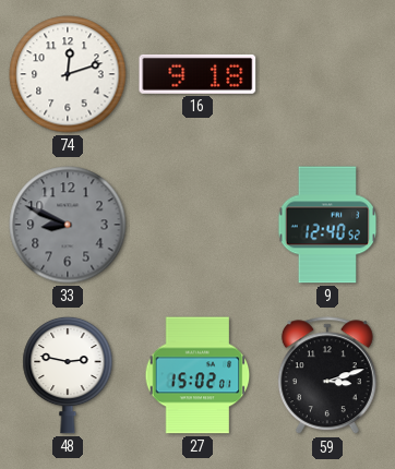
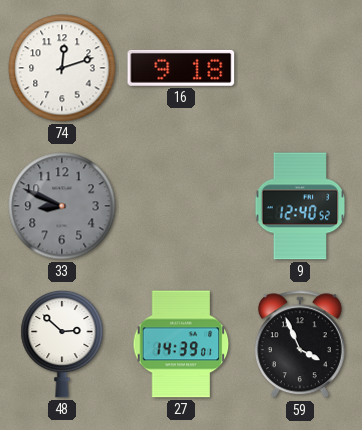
48: 2:47 -> 2:52
27: 15:02 -> 14:39
59: 3:12 -> 3:56
